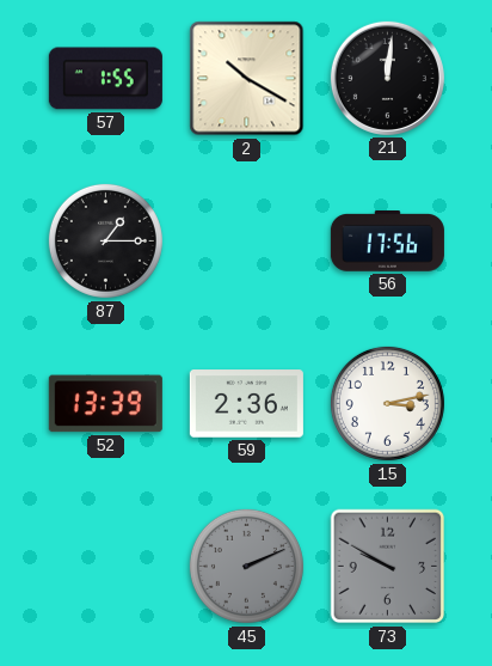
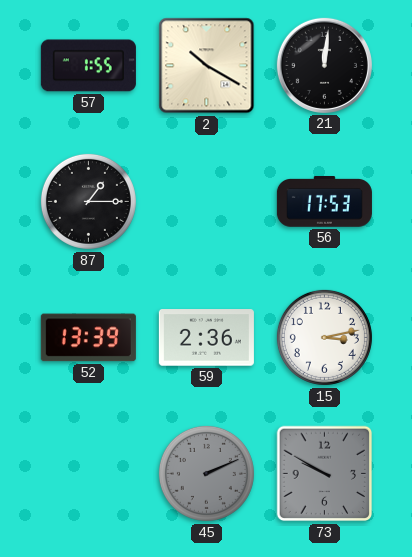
56: 17:56 -> 17:53
